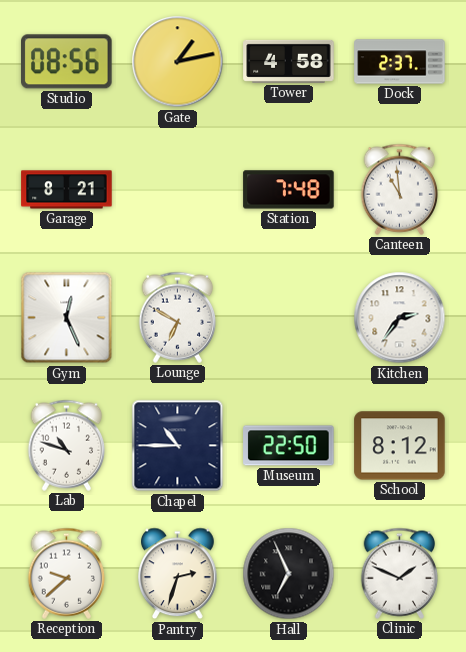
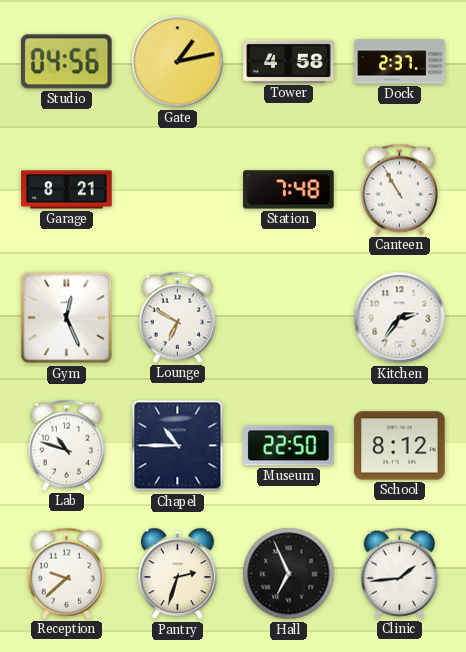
Studio: 08:56 -> 04:56
Canteen: 10:59 -> 10:55
Clinic: 1:49 -> 1:44
